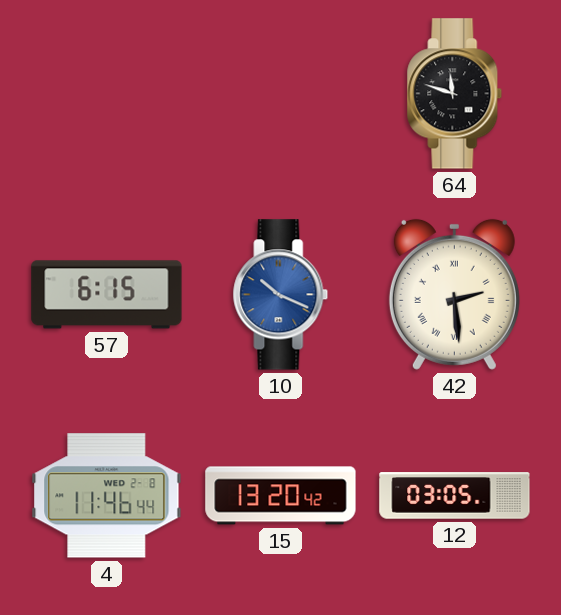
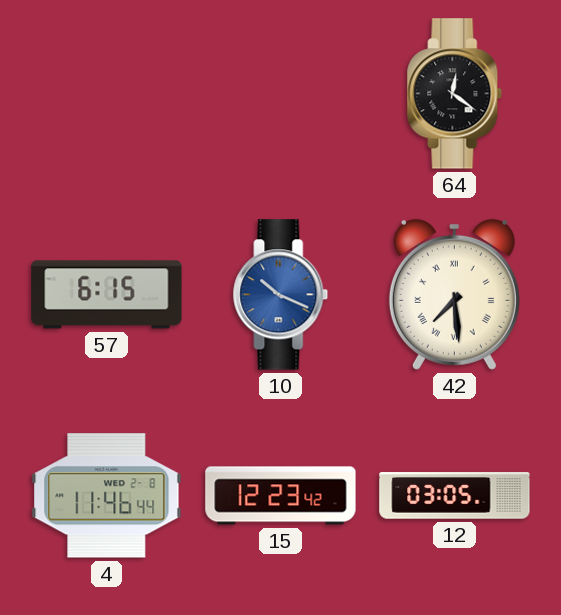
64: 11:48 -> 12:21
42: 2:29 -> 7:29
15: 13:20 -> 12:23
